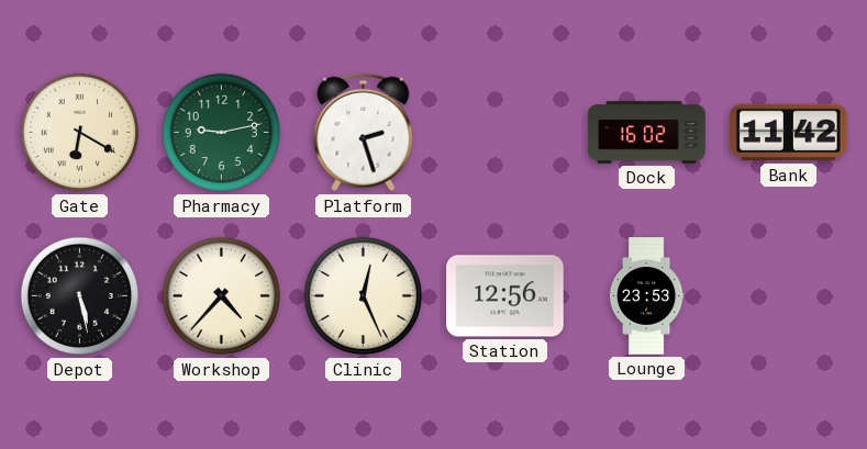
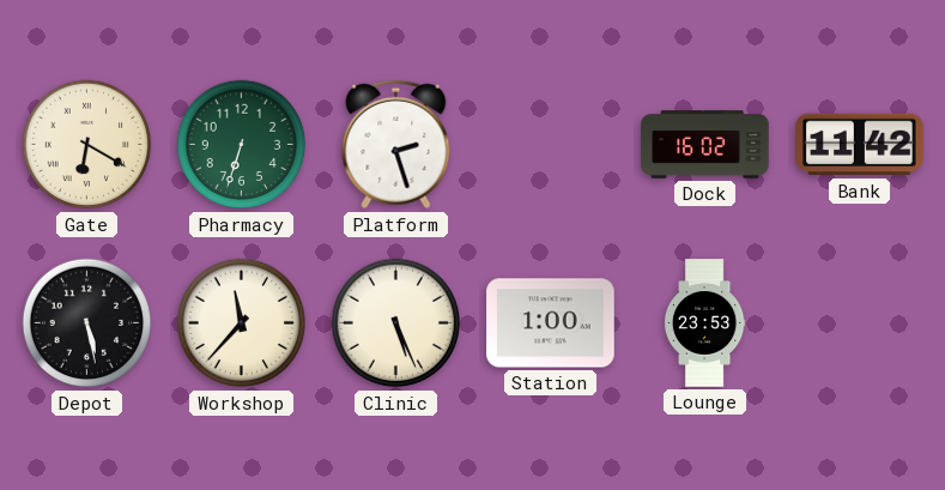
Pharmacy: 9:13 -> 6:33
Workshop: 4:37 -> 11:37
Clinic: 12:26 -> 5:26
Station: 12:56 -> 1:00
